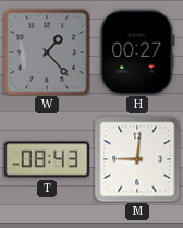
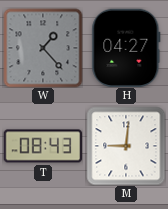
H: 00:27 -> 04:27
